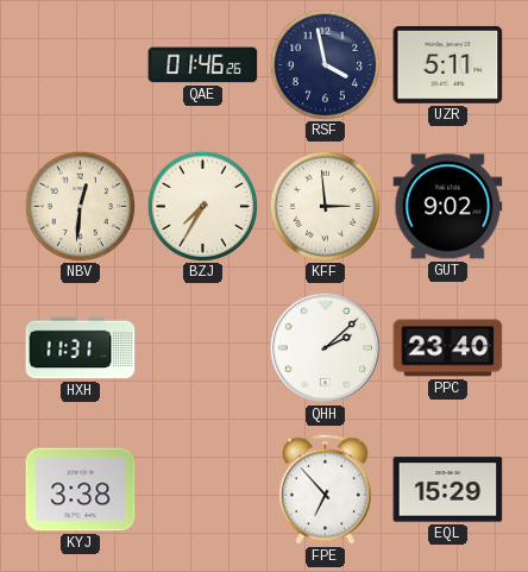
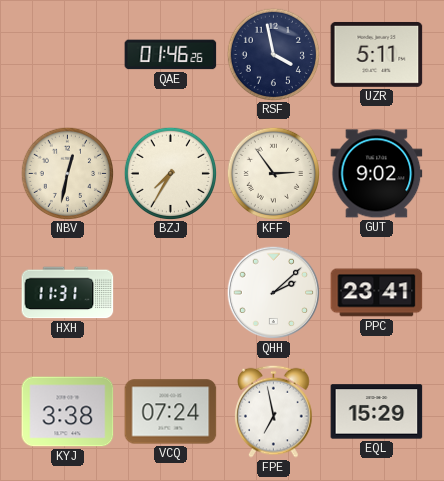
NBV: 12:31 -> 12:32
KFF: 2:59 -> 2:54
PPC: 23:40 -> 23:41
VCQ: none -> 07:24
FPE: 6:53 -> 6:58
